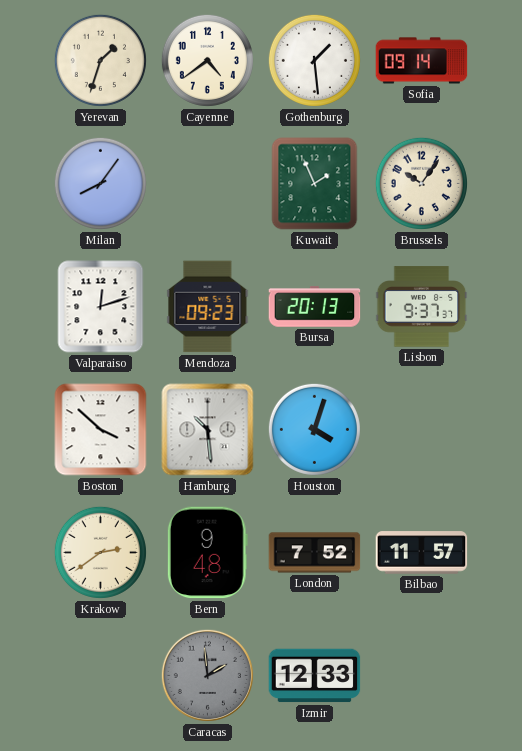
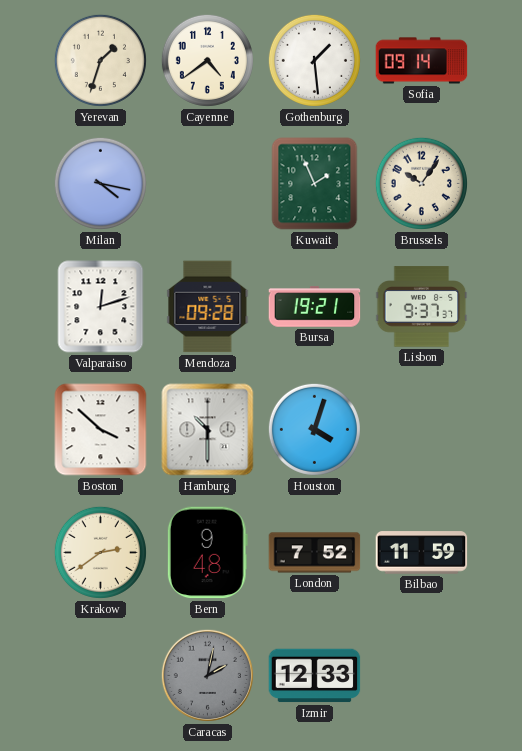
Milan: 8:06 -> 4:17
Mendoza: 09:23 -> 09:28
Bursa: 20:13 -> 19:21
Hamburg: 10:29 -> 10:30
Bilbao: 11:57 -> 11:59
Caracas: 1:59 -> 2:02
